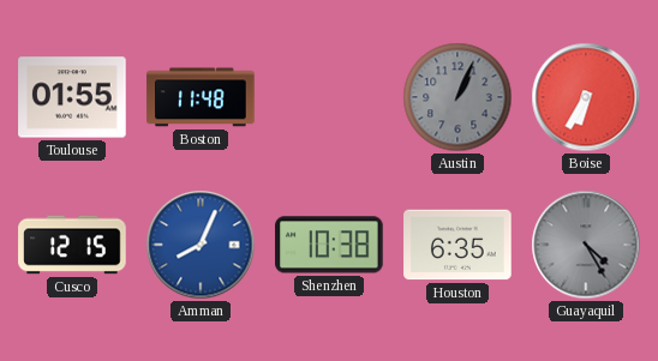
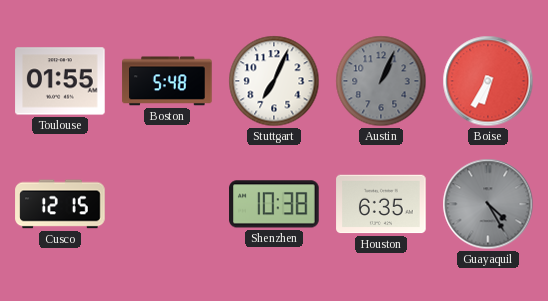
Boston: 11:48 -> 5:48
Stuttgart: none -> 7:04
Amman: 8:04 -> none
